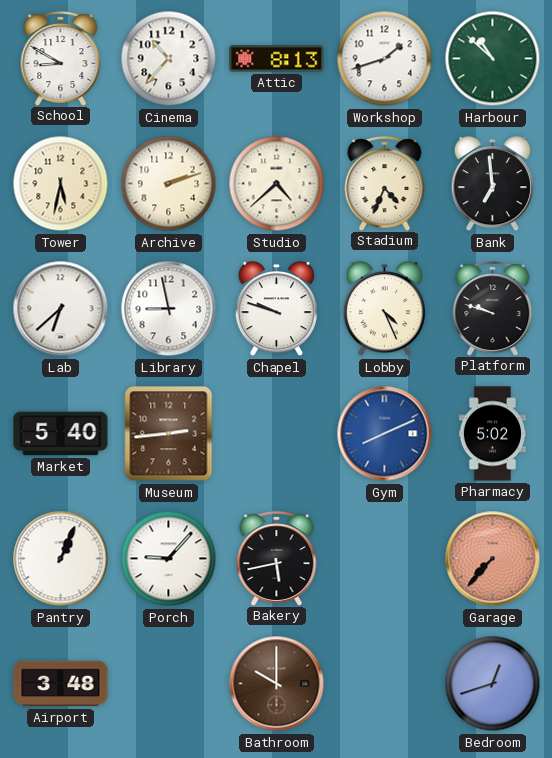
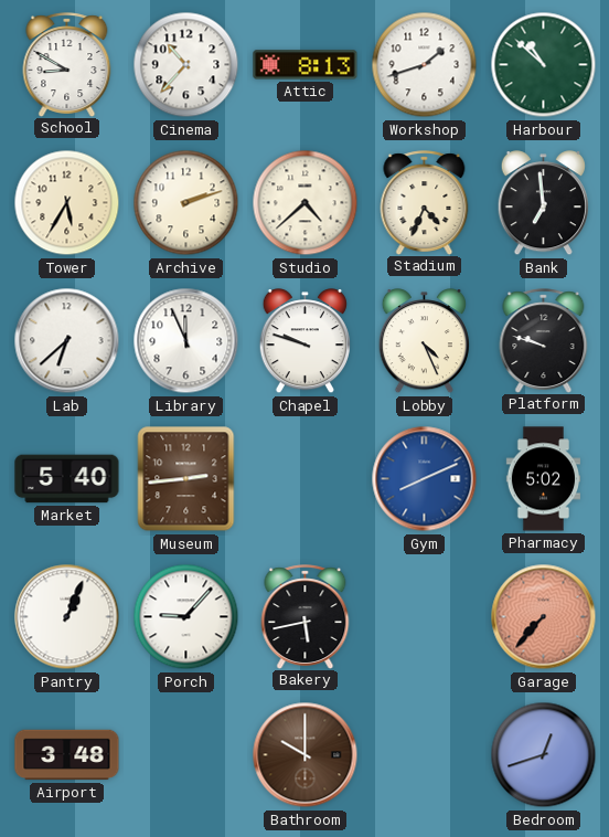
Tower: 5:32 -> 5:35
Library: 8:58 -> 11:56
